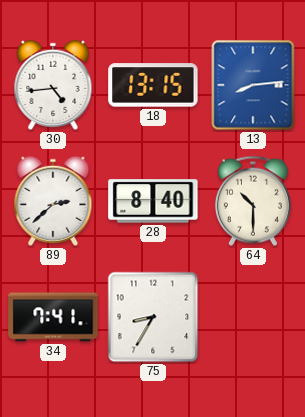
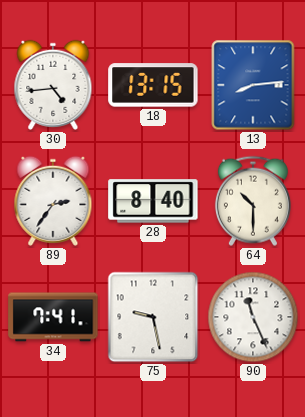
89: 2:38 -> 2:36
75: 8:35 -> 9:28
90: none -> 11:26
